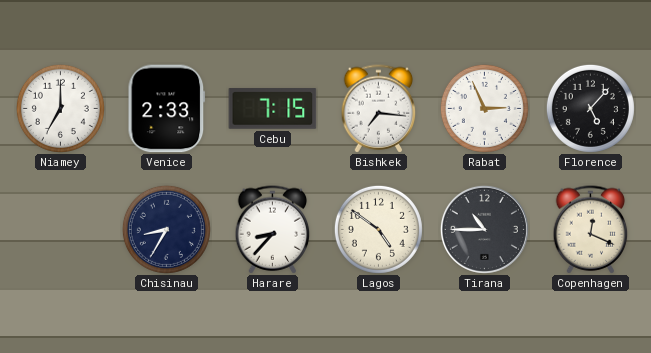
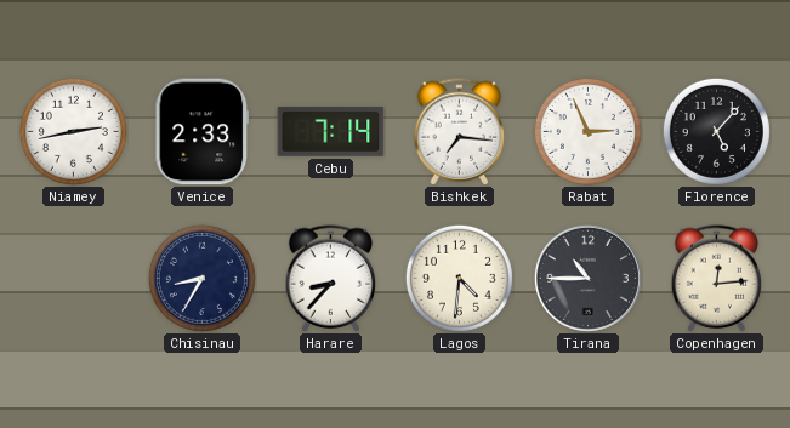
Niamey: 7:00 -> 2:43
Cebu: 7:15 -> 7:14
Lagos: 4:51 -> 4:31
Copenhagen: 12:19 -> 12:14
